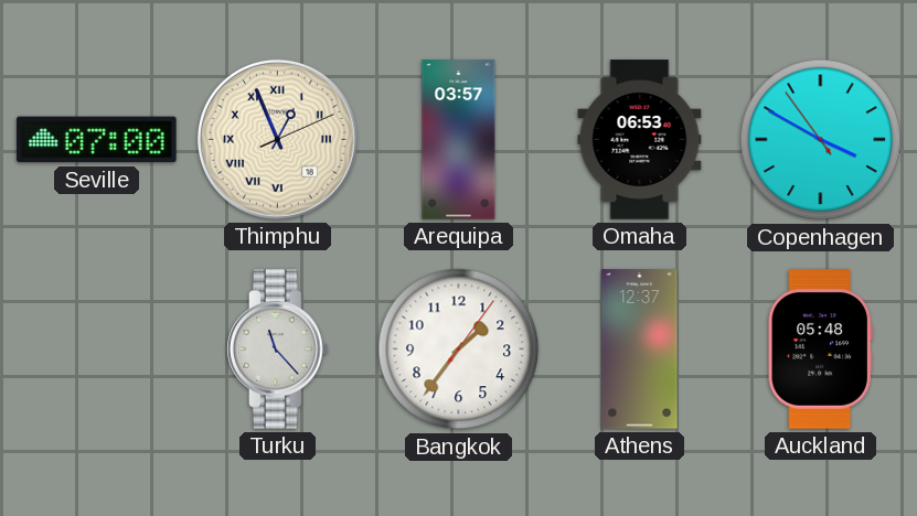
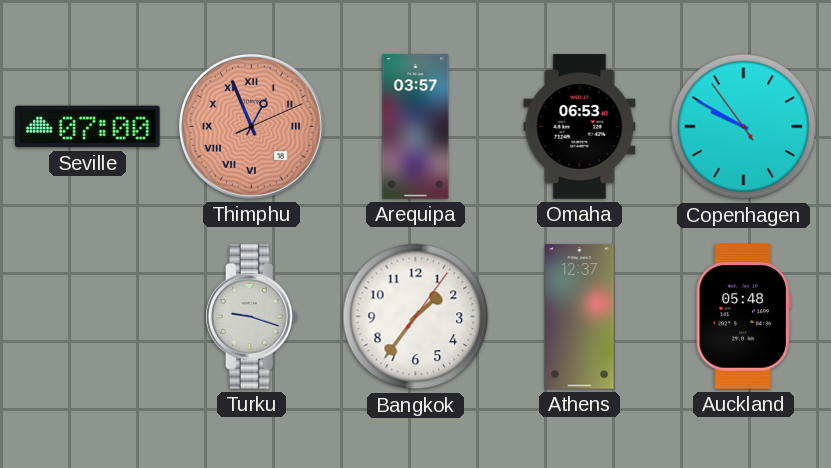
Thimphu dial: cream -> salmon
Copenhagen: 3:49 -> 9:49
Turku: 11:23 -> 9:18
